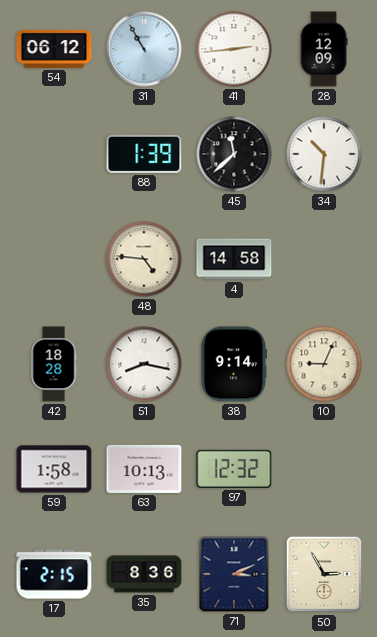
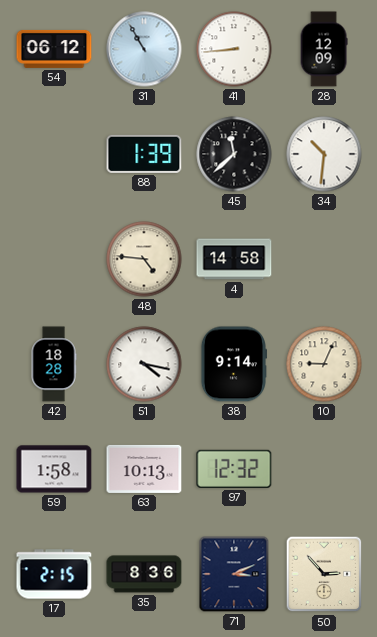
41: 2:44 -> 8:44
51: 8:17 -> 4:17
50: 2:55 -> 2:53
